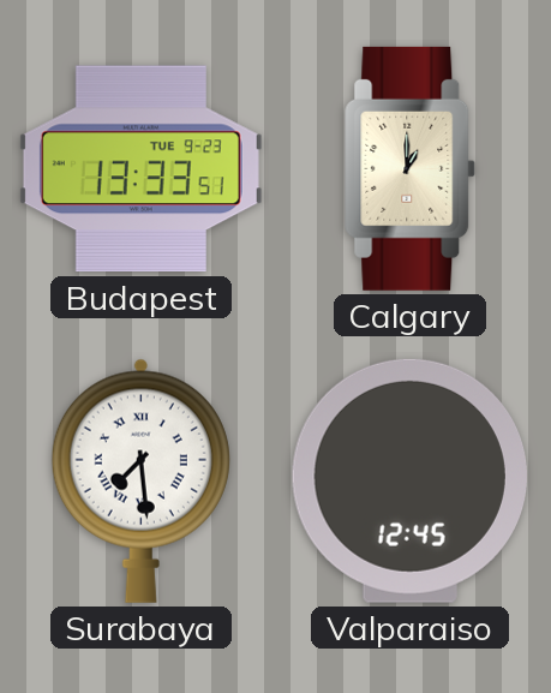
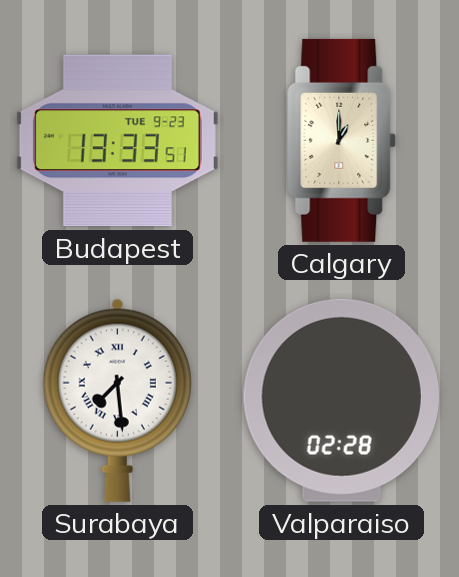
Valparaiso: 12:45 -> 02:28
